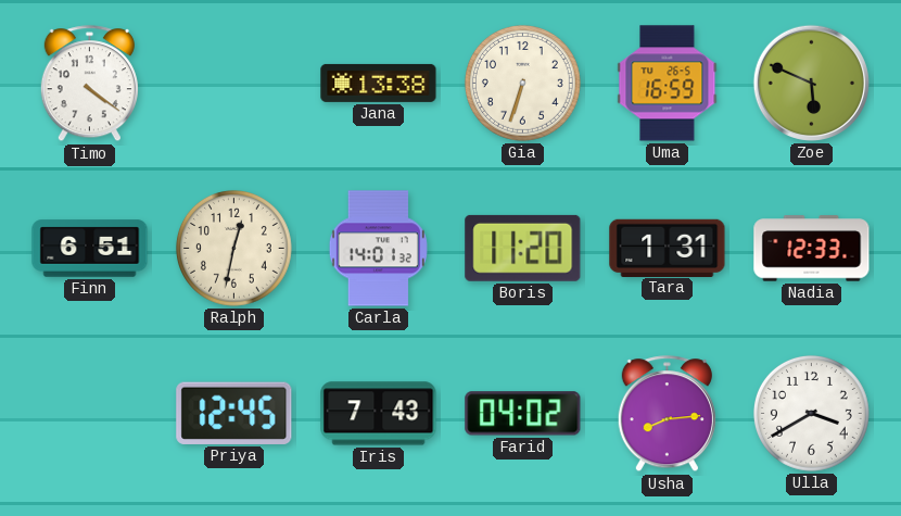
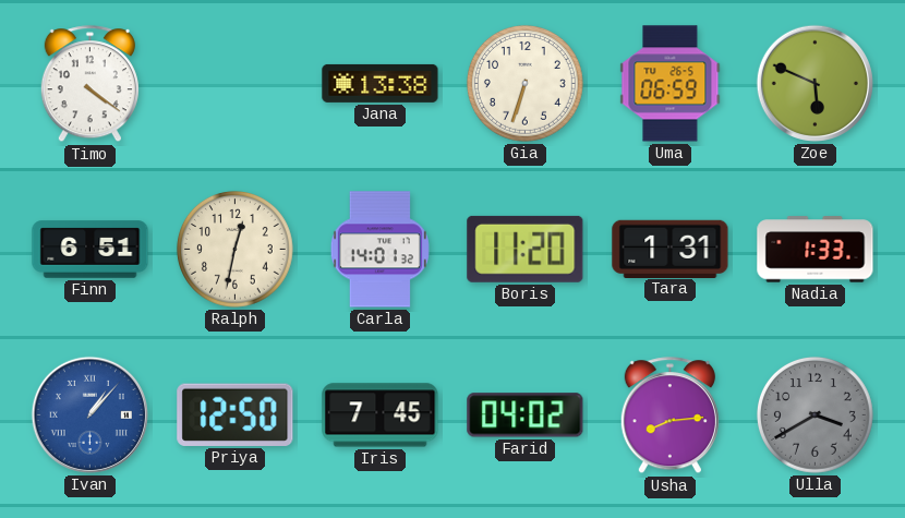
Uma: 16:59 -> 06:59
Nadia: 12:33 -> 1:33
Ivan: none -> 1:07
Priya: 12:45 -> 12:50
Iris: 7:43 -> 7:45
Ulla dial: white -> grey
